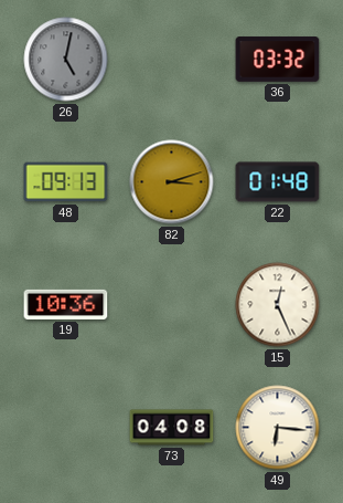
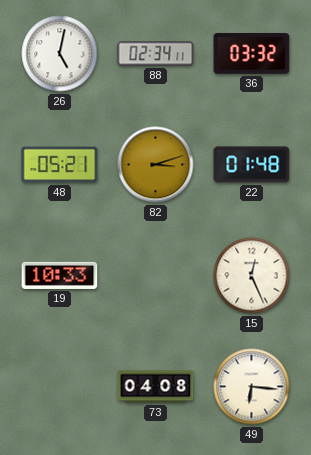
26 dial: grey -> white
88: none -> 02:34
48: 09:13 -> 05:21
19: 10:36 -> 10:33
